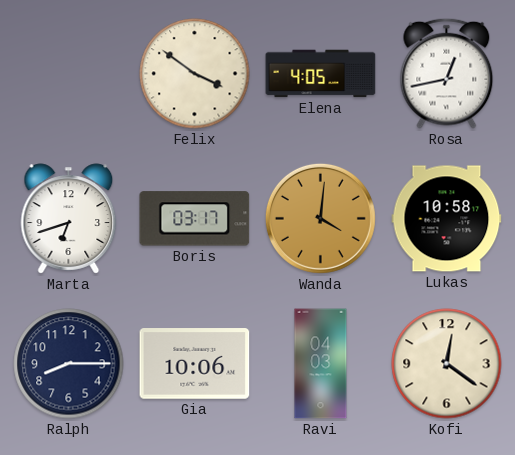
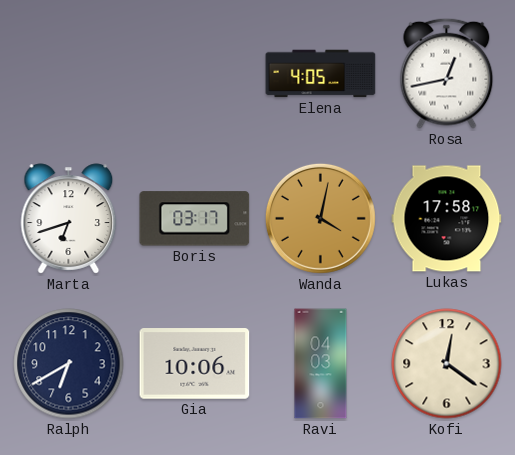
Felix: 3:51 -> none
Wanda: 4:01 -> 4:02
Lukas: 10:58 -> 17:58
Ralph: 8:15 -> 6:40
